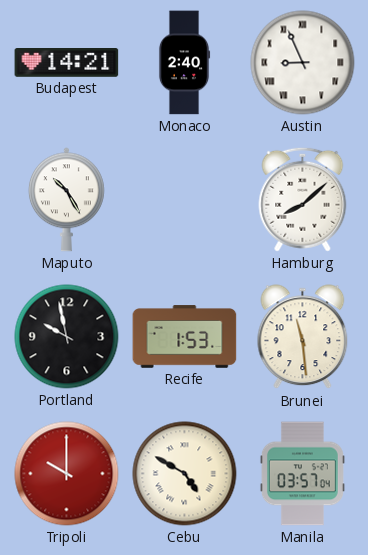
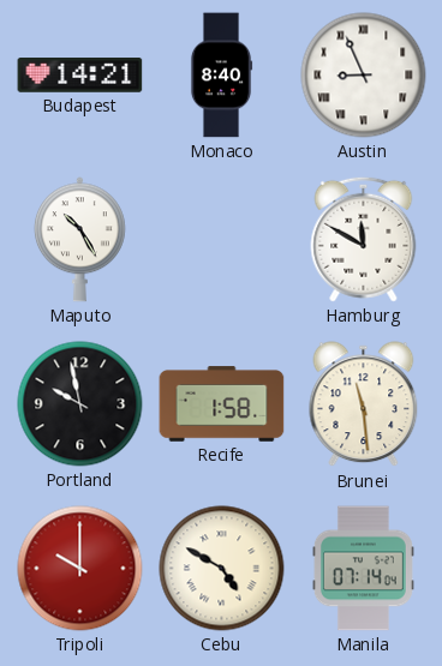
Monaco: 2:40 -> 8:40
Hamburg: 8:08 -> 11:50
Recife: 1:53 -> 1:58
Manila: 03:57 -> 07:14
